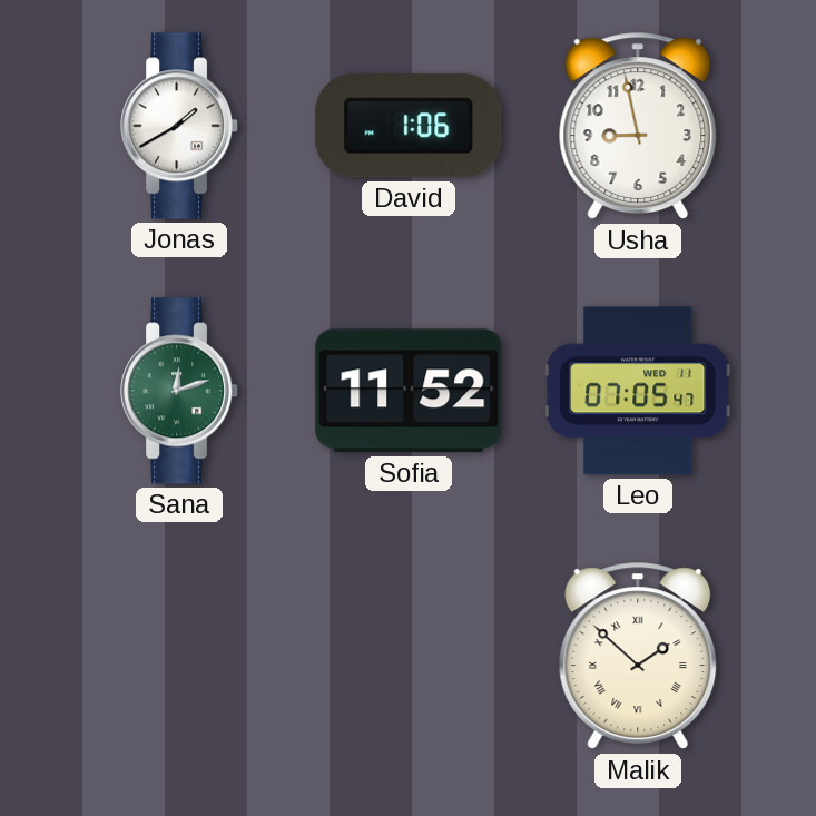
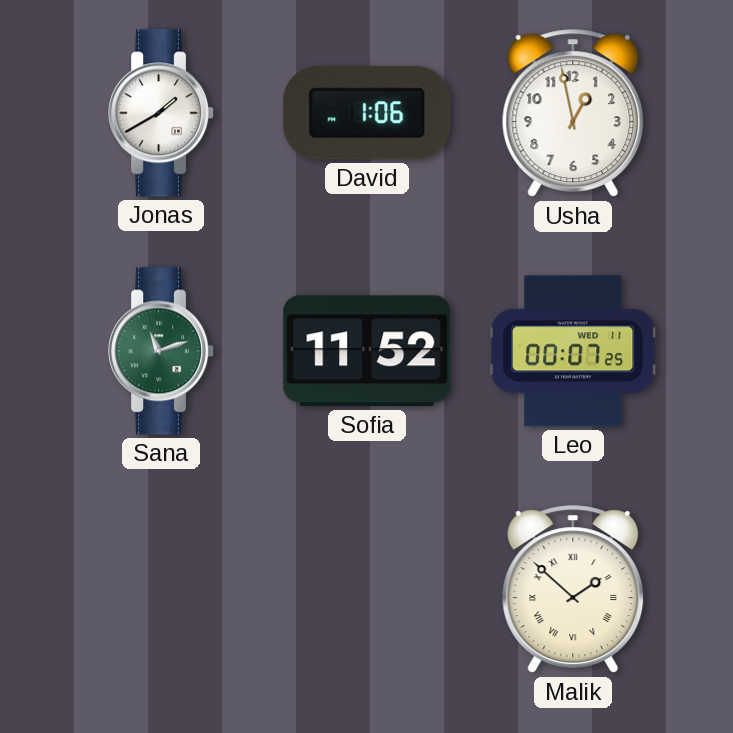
Usha: 8:58 -> 12:58
Sana: 12:12 -> 11:12
Leo: 07:05 -> 00:07
